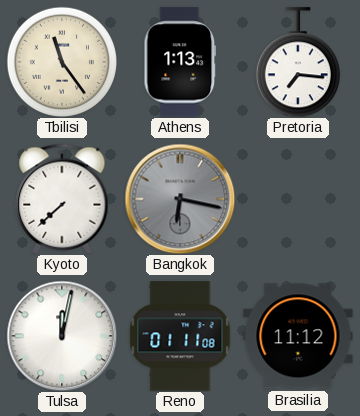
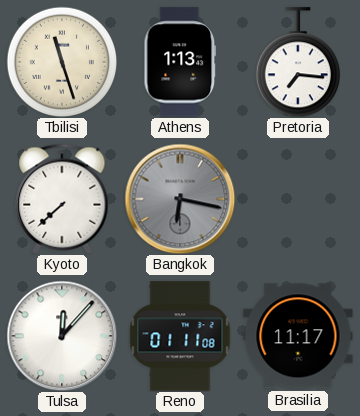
Tbilisi: 11:24 -> 11:27
Tulsa: 12:02 -> 12:07
Brasilia: 11:12 -> 11:17
